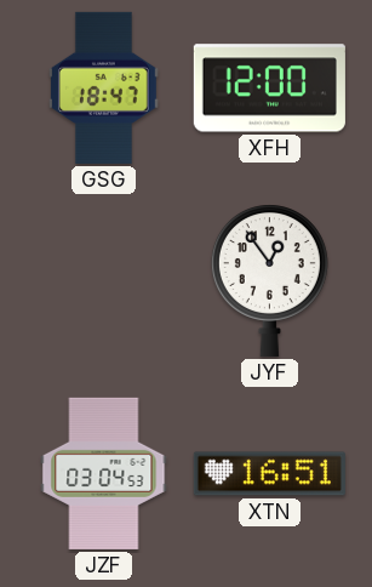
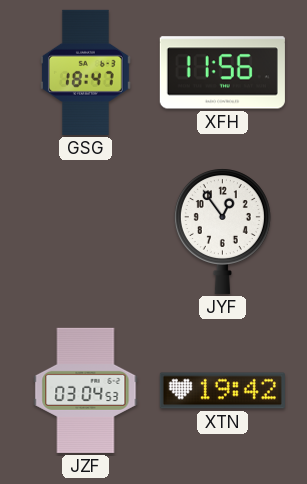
XFH: 12:00 -> 11:56
XTN: 16:51 -> 19:42
